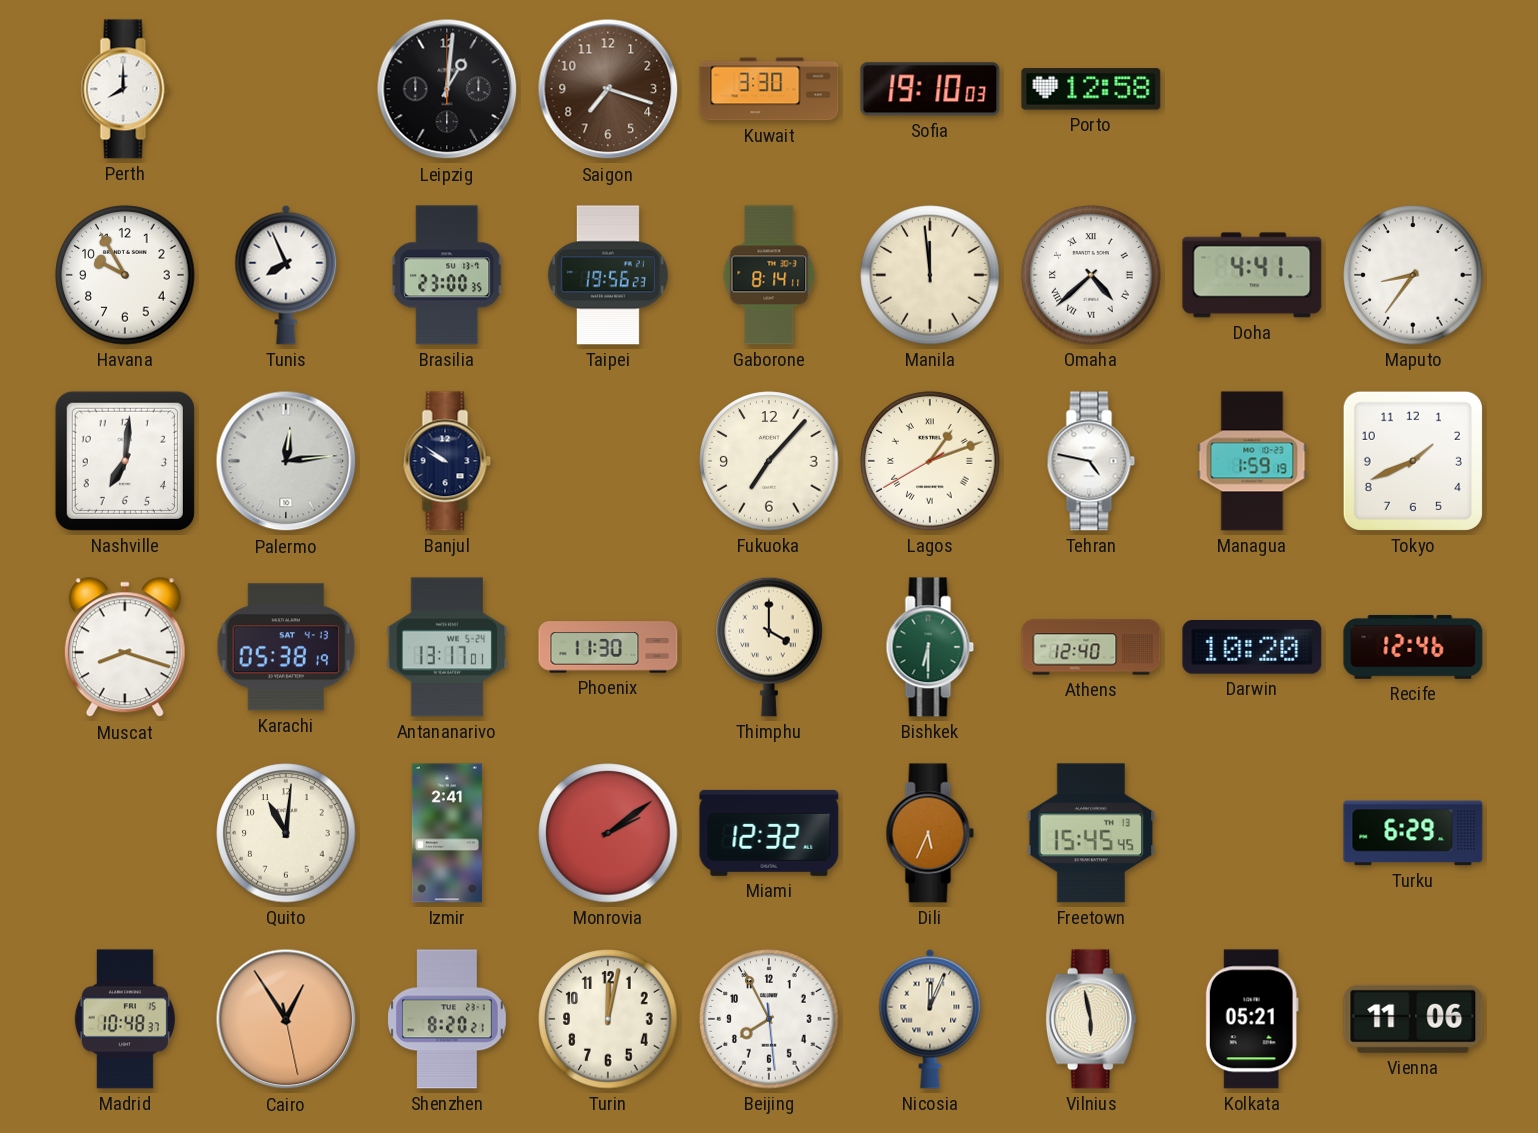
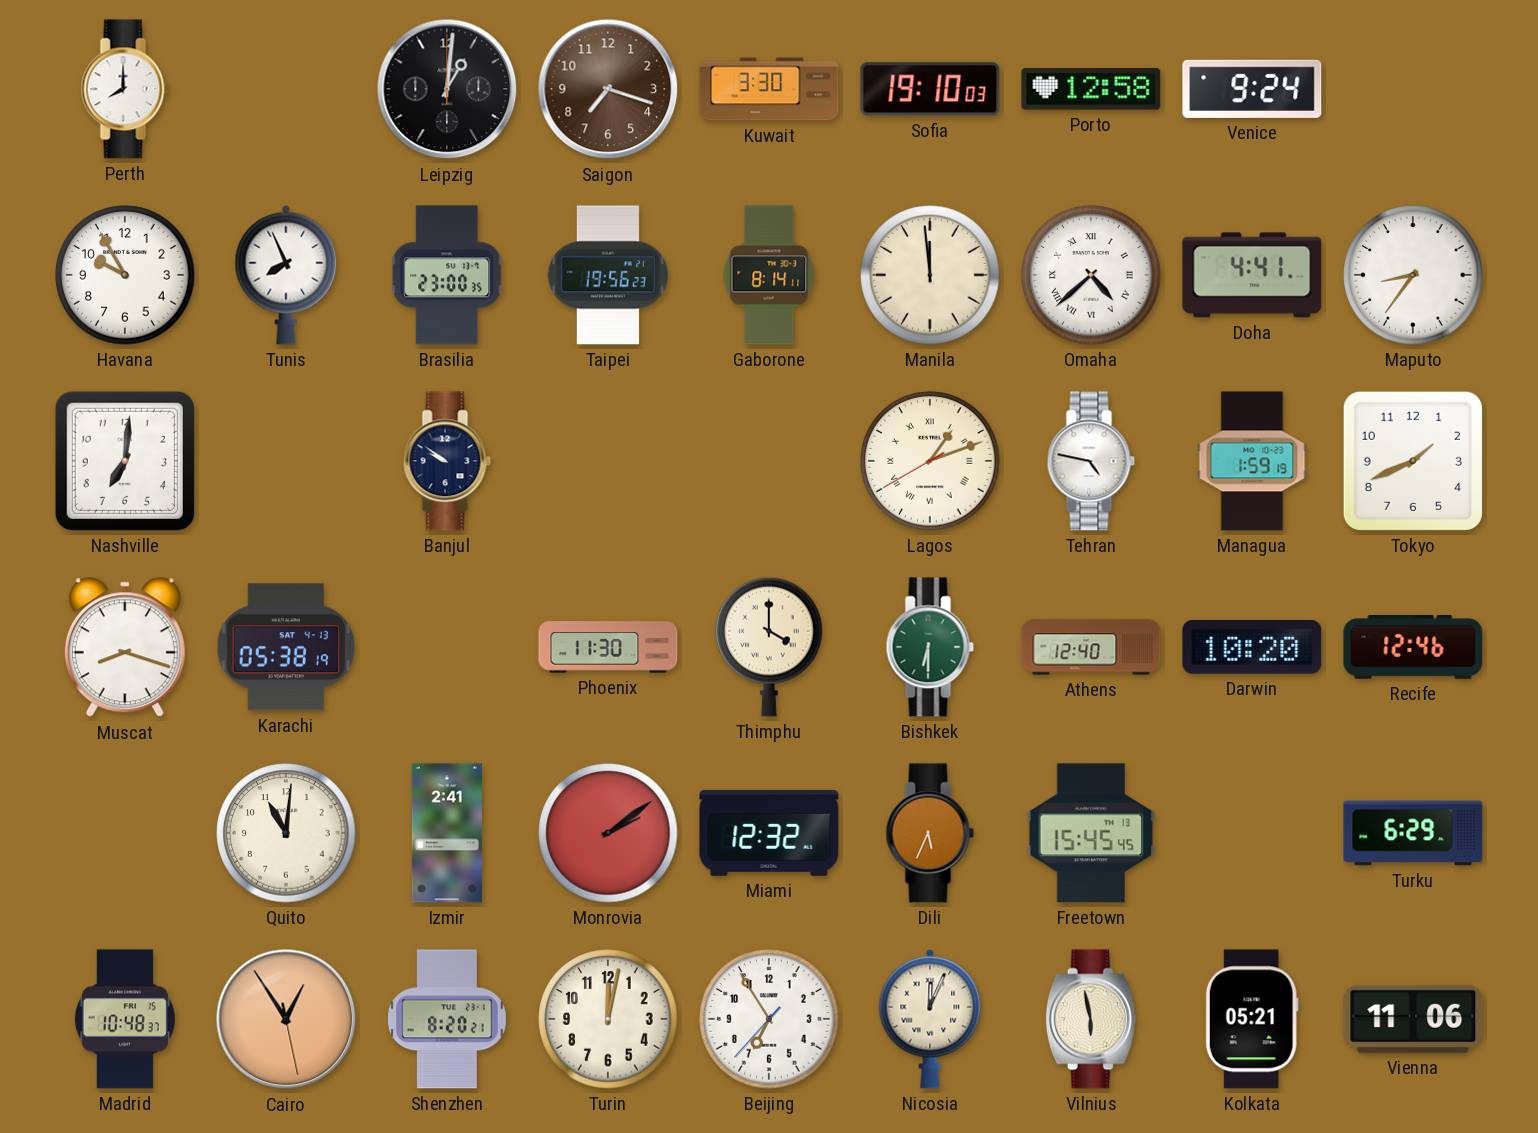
Venice: none -> 9:24
Palermo: 12:14 -> none
Fukuoka: 7:07 -> none
Antananarivo: 13:17 -> none
Beijing: 7:55 -> 6:54
